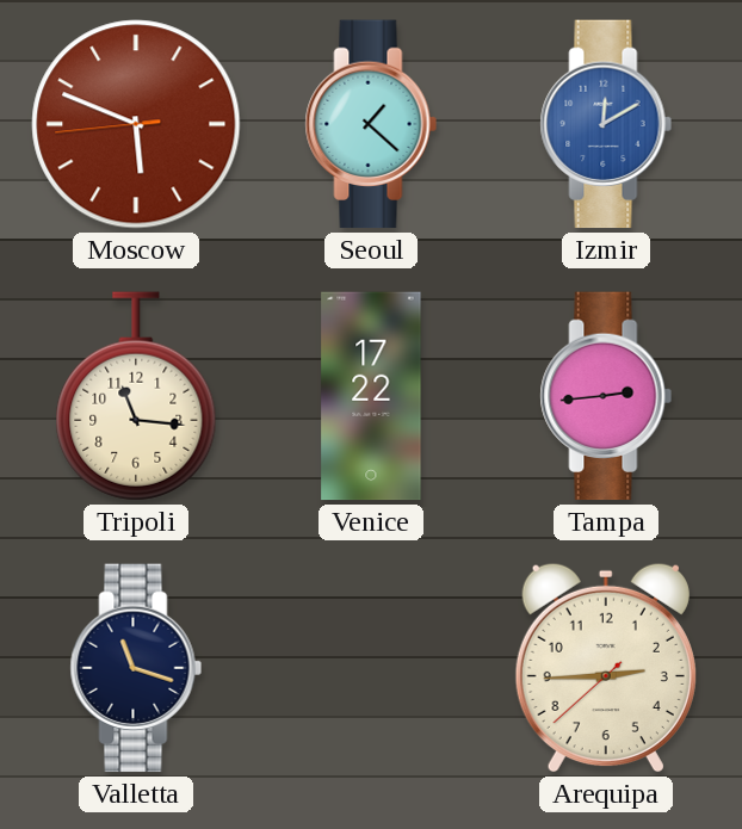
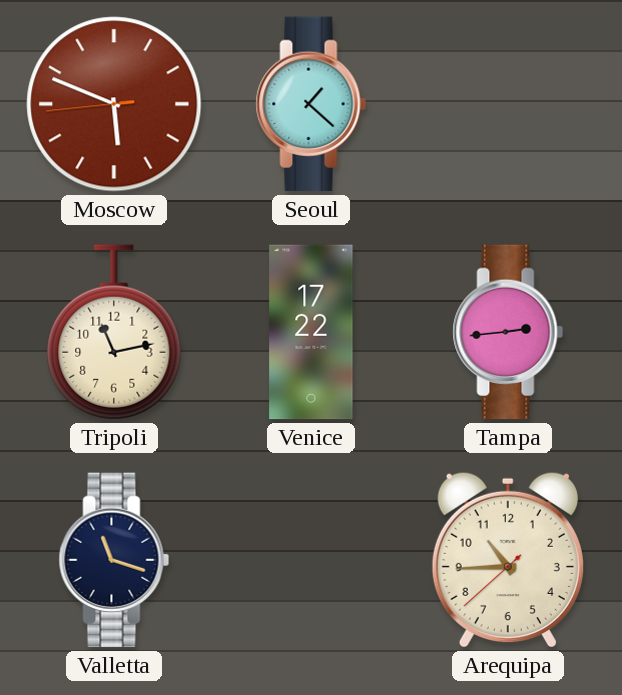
Izmir: 12:10 -> none
Tripoli: 11:16 -> 11:13
Arequipa: 2:44 -> 10:44
